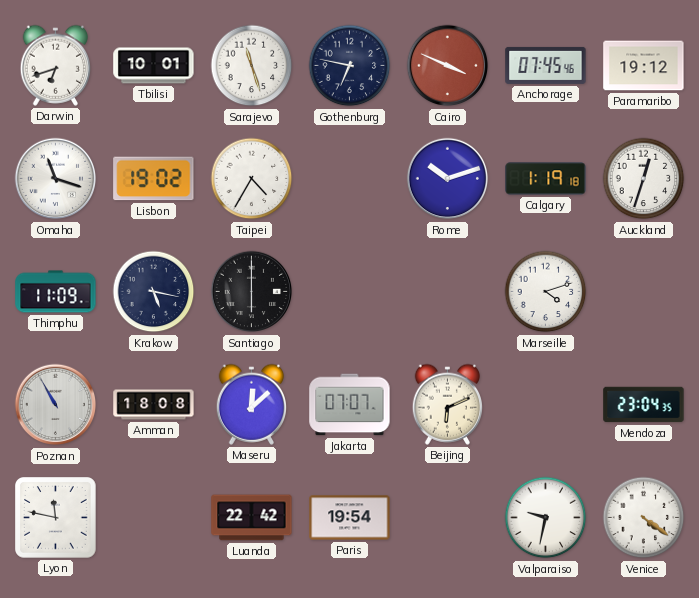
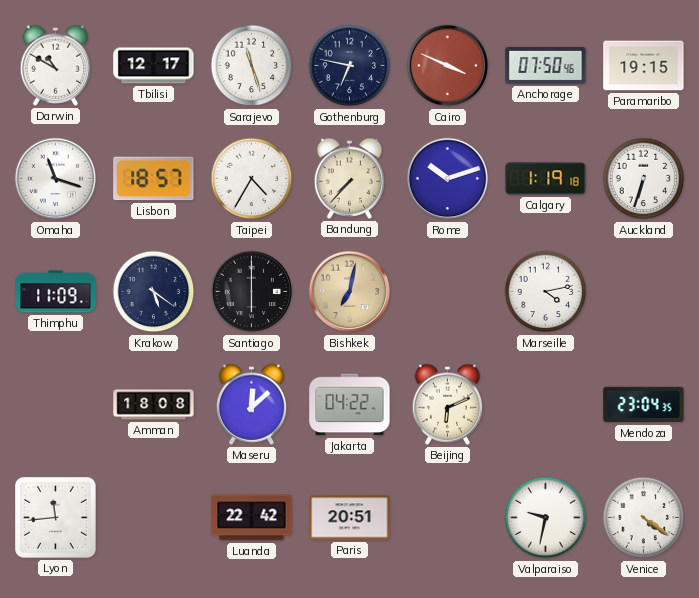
Darwin: 6:42 -> 10:50
Tbilisi: 10:01 -> 12:17
Anchorage: 07:45 -> 07:50
Paramaribo: 19:12 -> 19:15
Lisbon: 19:02 -> 18:57
Bandung: none -> 7:37
Auckland: 12:33 -> 6:33
Krakow: 5:17 -> 5:21
Bishkek: none -> 7:02
Marseille: 4:12 -> 4:13
Poznan: 10:55 -> none
Jakarta: 07:07 -> 04:22
Lyon: 11:47 -> 11:44
Paris: 19:54 -> 20:51
